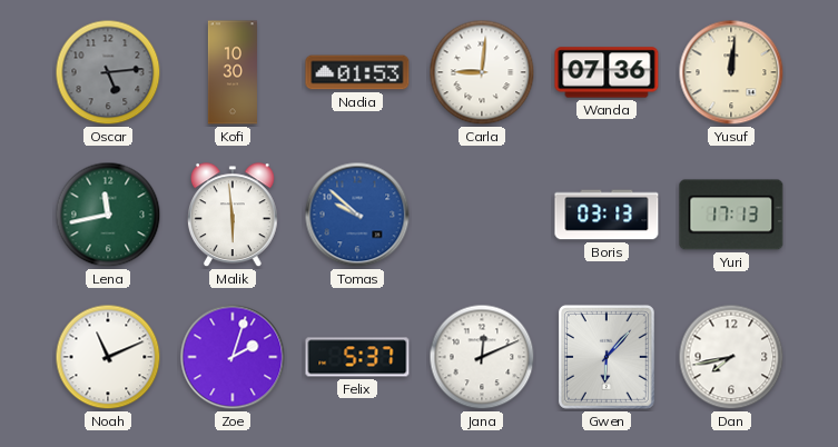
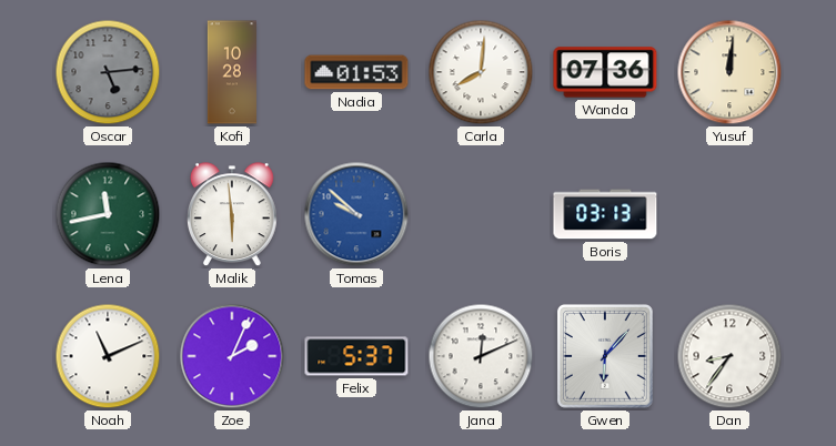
Kofi: 10:30 -> 10:28
Carla: 9:01 -> 8:01
Yuri: 17:13 -> none
Zoe: 2:03 -> 2:04
Dan: 7:43 -> 8:36
